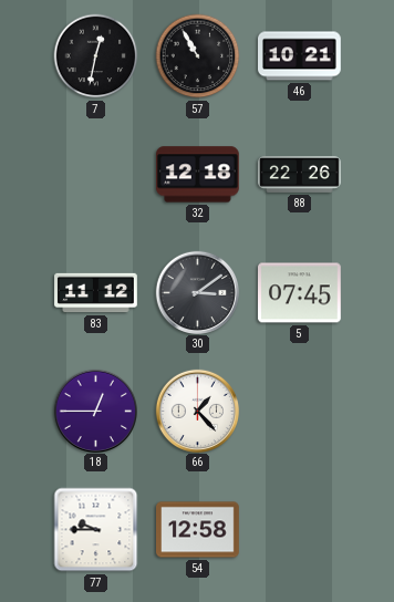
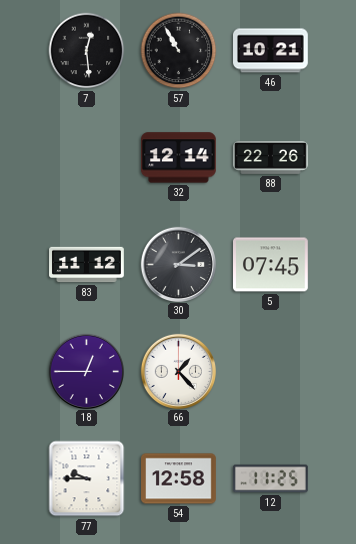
7: 12:32 -> 12:29
32: 12:18 -> 12:14
12: none -> 11:25
